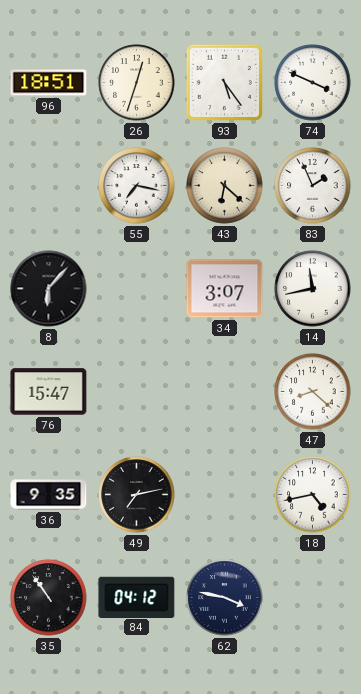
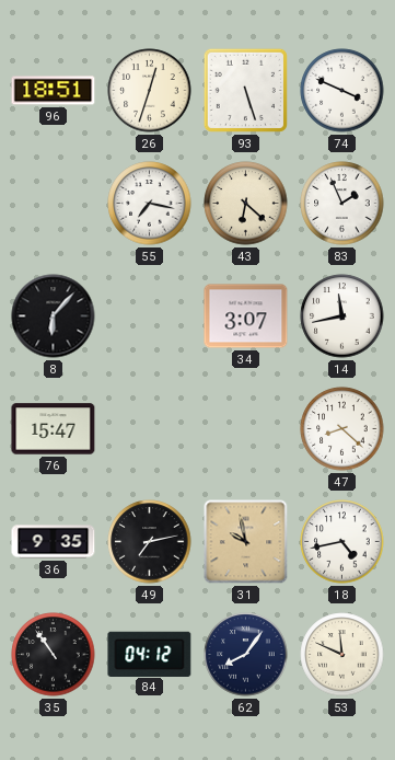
93: 5:24 -> 5:27
31: none -> 9:58
62: 3:47 -> 8:06
53: none -> 11:49
